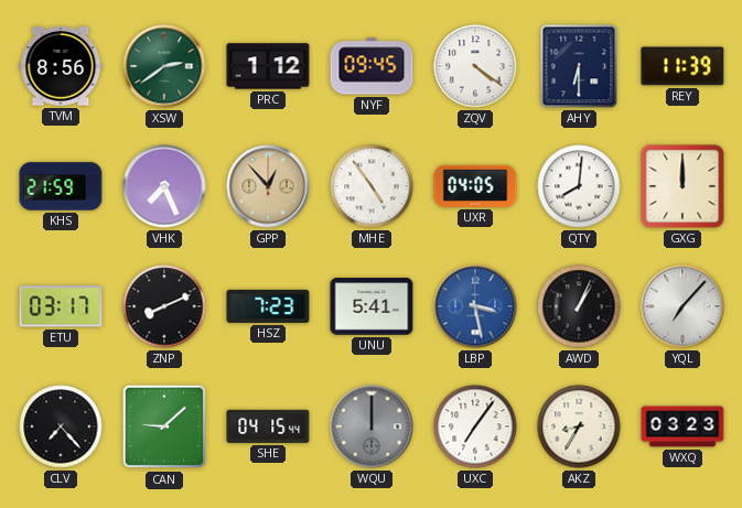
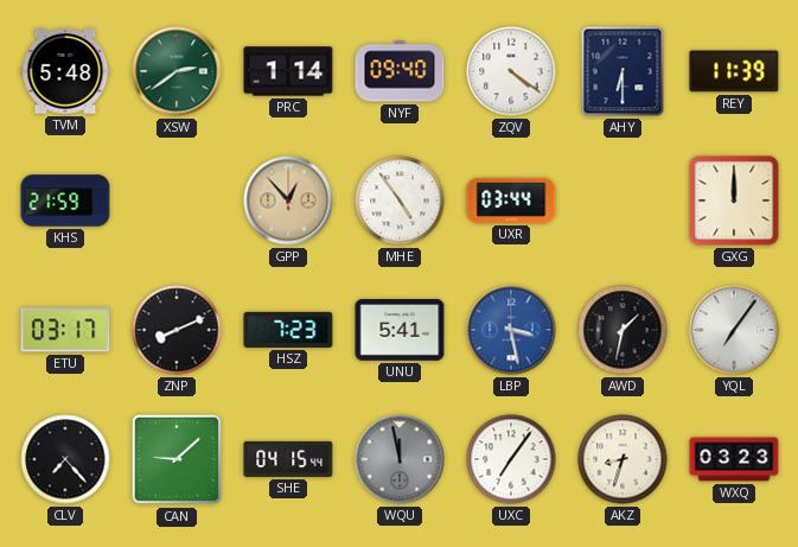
TVM: 8:56 -> 5:48
PRC: 1:12 -> 1:14
NYF: 09:45 -> 09:40
VHK: 7:26 -> none
UXR: 04:05 -> 03:44
QTY: 8:01 -> none
AWD: 1:04 -> 1:32
YQL: 7:07 -> 7:06
WQU: 12:00 -> 11:58
AKZ: 8:35 -> 8:33
